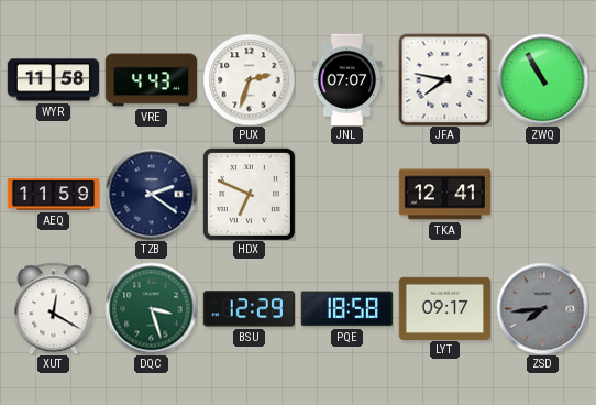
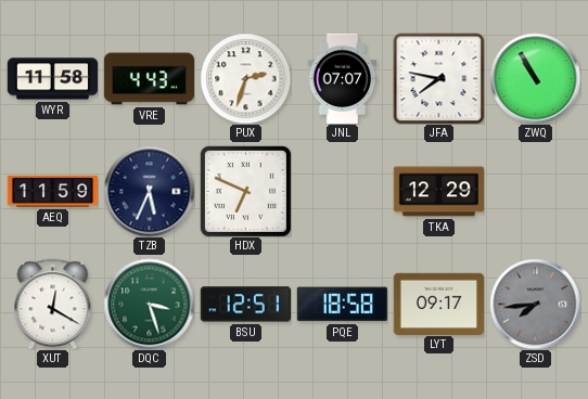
TZB: 2:21 -> 5:34
TKA: 12:41 -> 12:29
BSU: 12:29 -> 12:51
